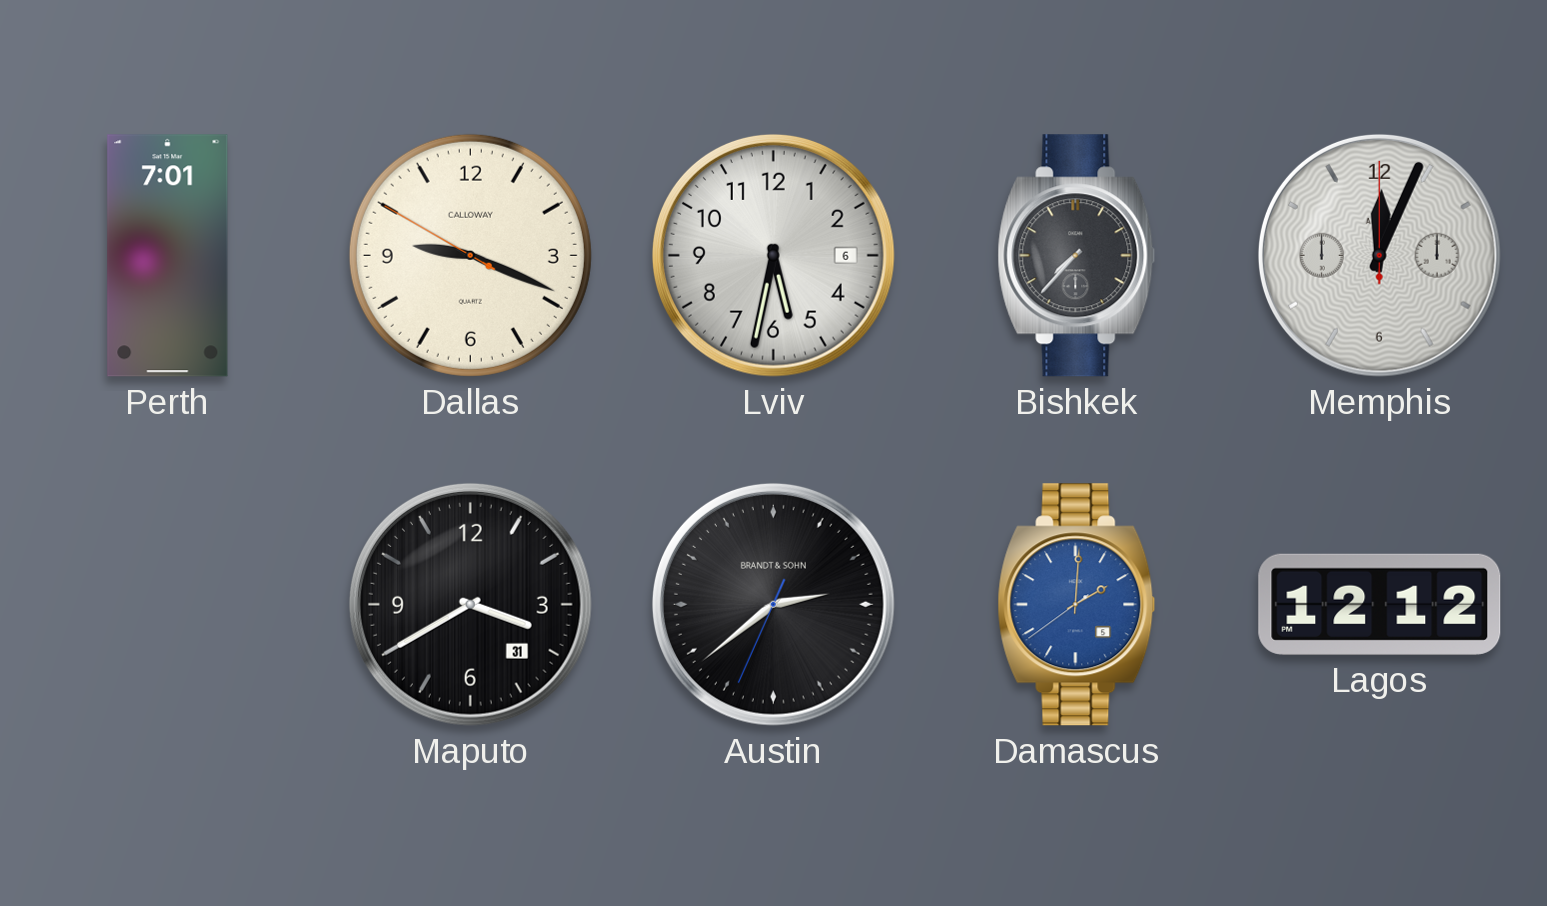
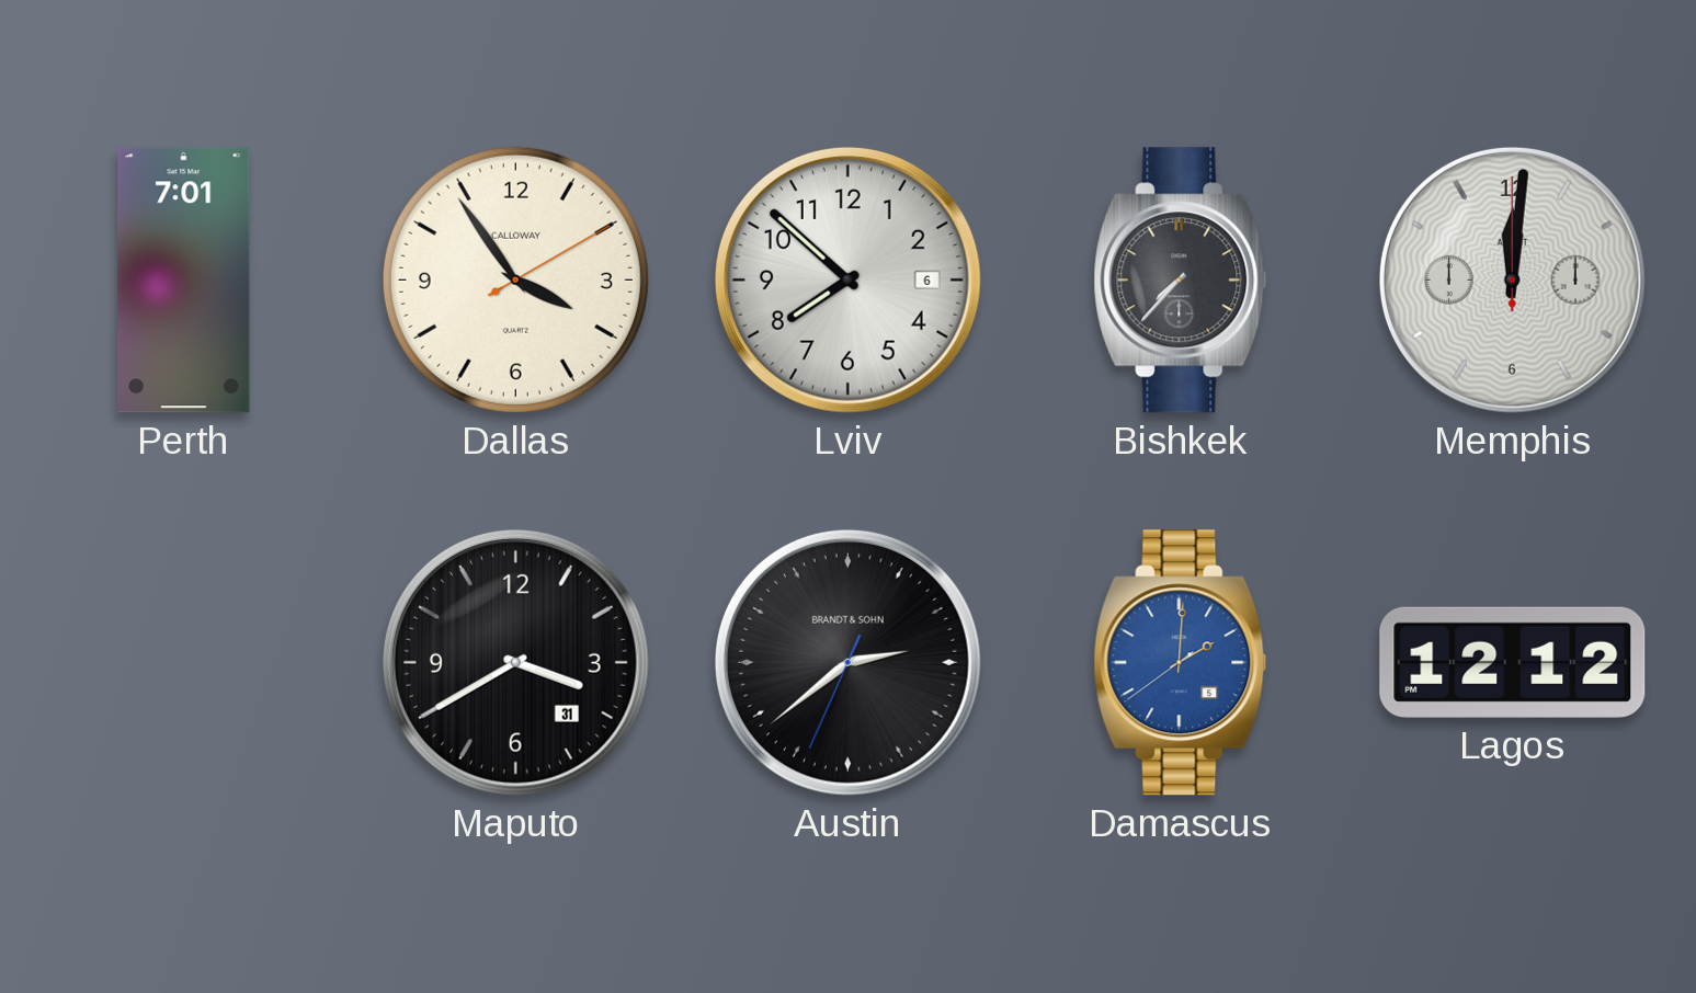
Dallas: 9:18 -> 3:54
Lviv: 5:32 -> 7:52
Memphis: 12:04 -> 12:01
